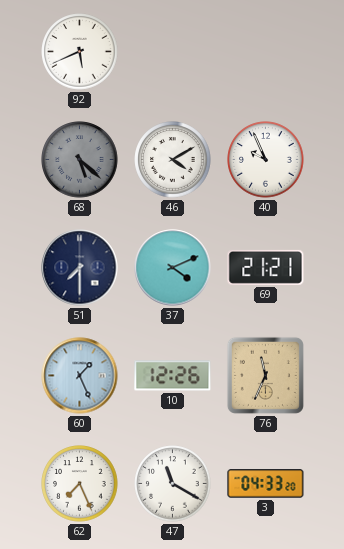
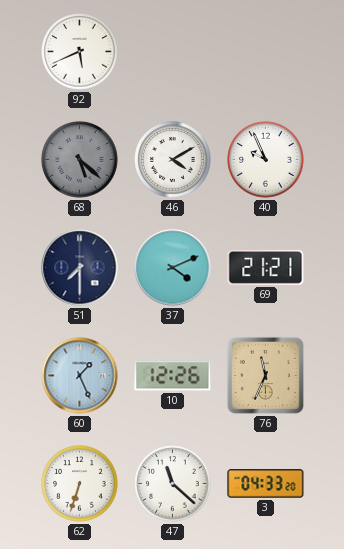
62: 7:26 -> 6:33
47: 11:20 -> 11:22
